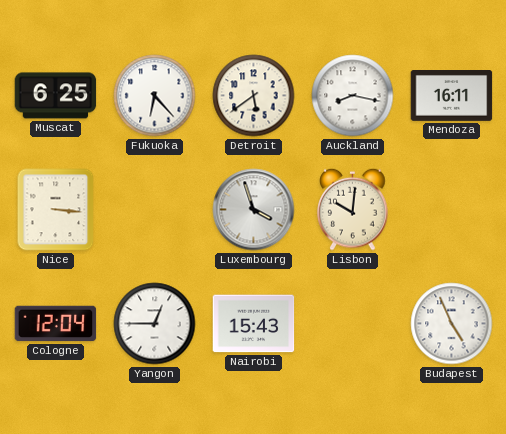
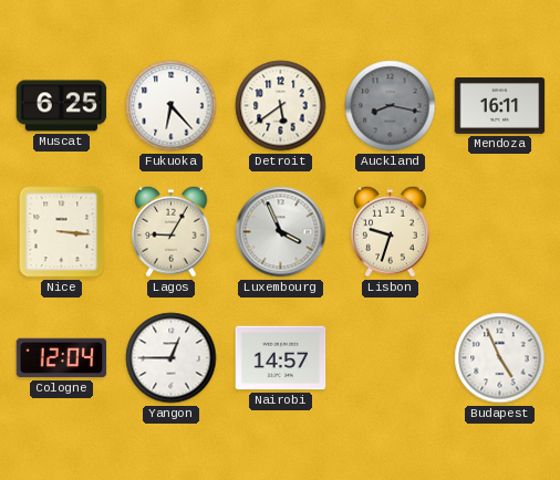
Auckland dial: white -> grey
Lagos: none -> 9:05
Luxembourg: 3:57 -> 3:56
Lisbon: 10:01 -> 9:33
Nairobi: 15:43 -> 14:57
